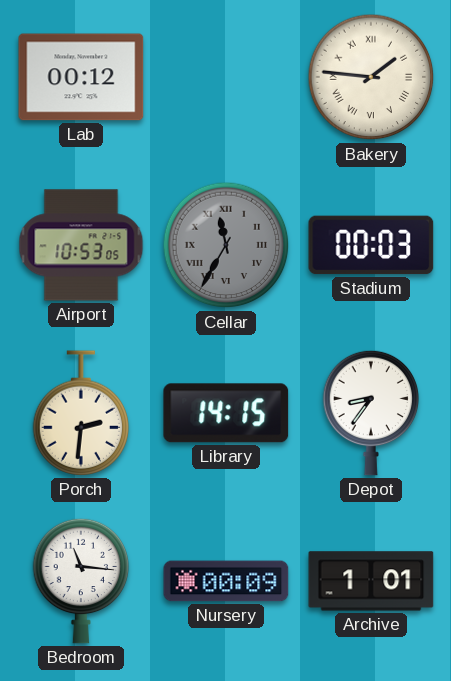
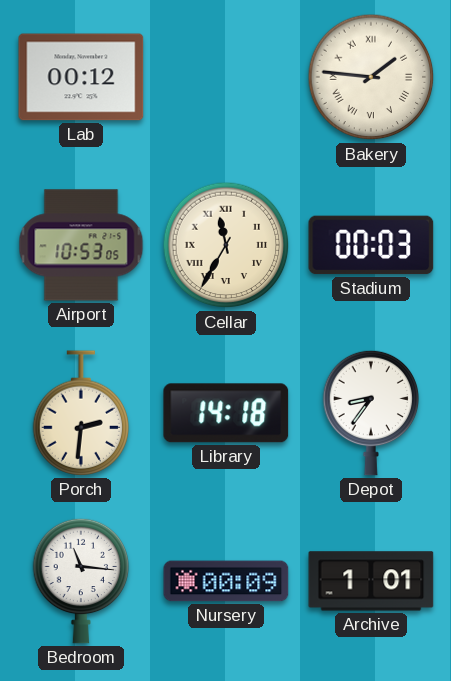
Cellar dial: grey -> cream
Library: 14:15 -> 14:18
